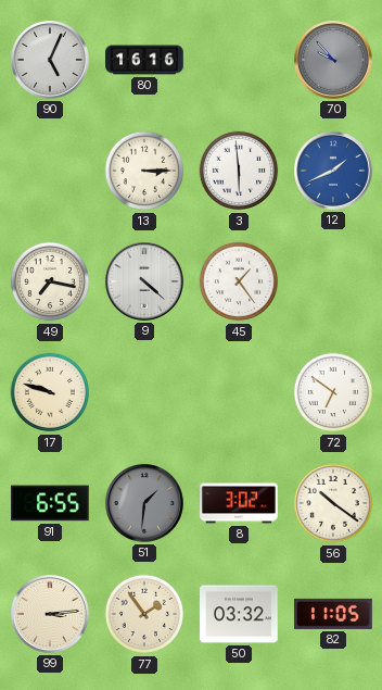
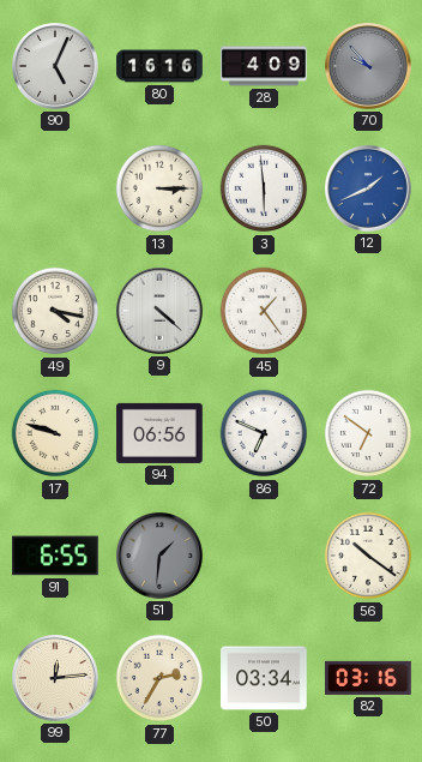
28: none -> 4:09
49: 7:17 -> 4:17
94: none -> 06:56
86: none -> 6:49
8: 3:02 -> none
99: 3:14 -> 12:14
77: 1:54 -> 2:35
50: 03:32 -> 03:34
82: 11:05 -> 03:16
